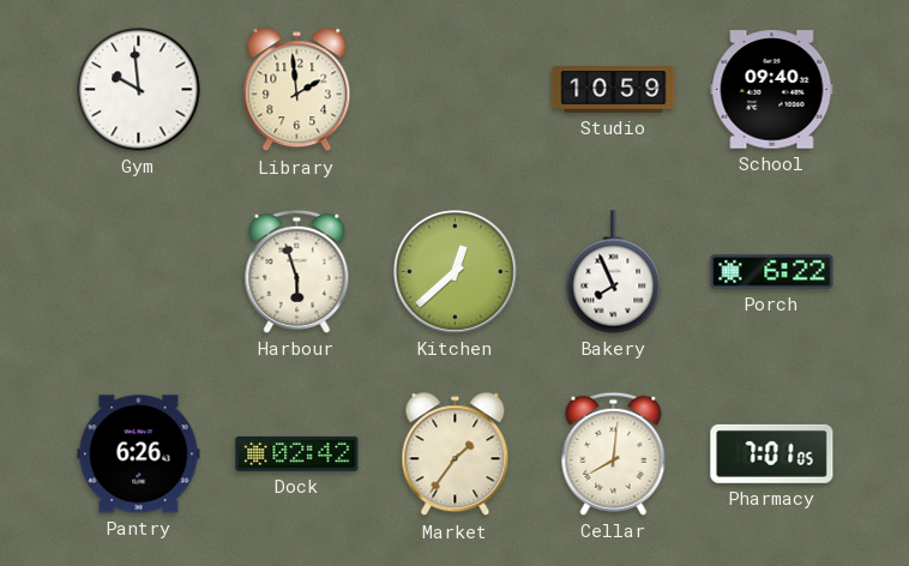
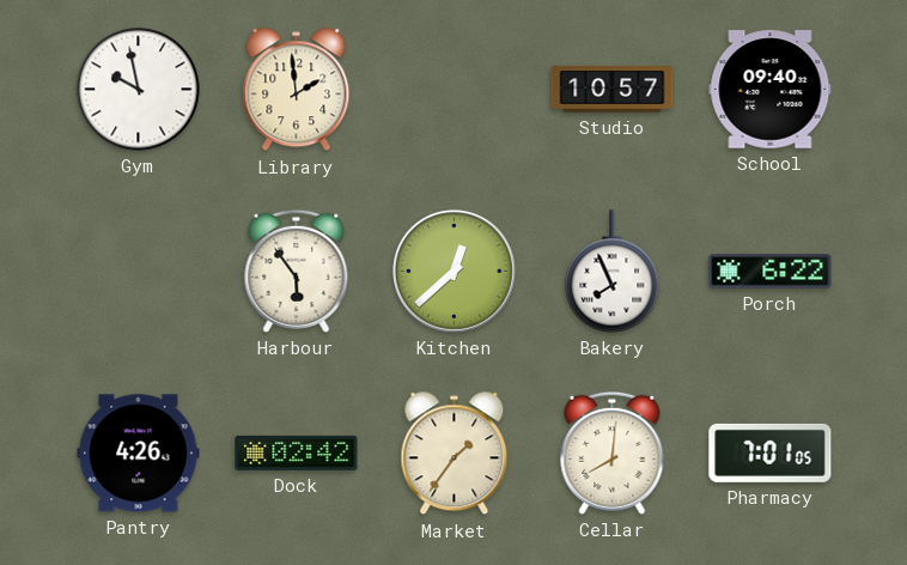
Gym: 9:59 -> 9:58
Studio: 10:59 -> 10:57
Harbour: 5:57 -> 5:54
Pantry: 6:26 -> 4:26
